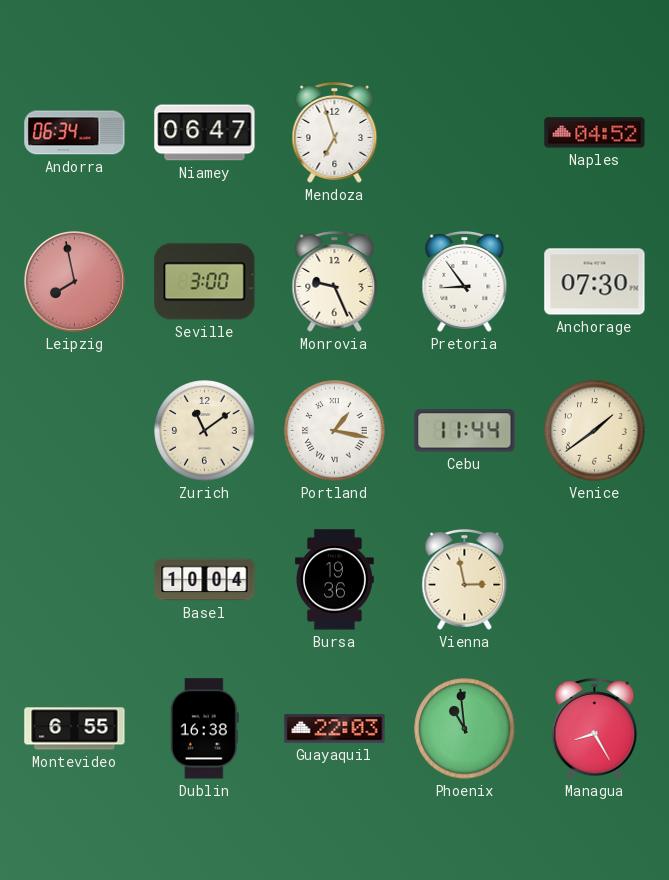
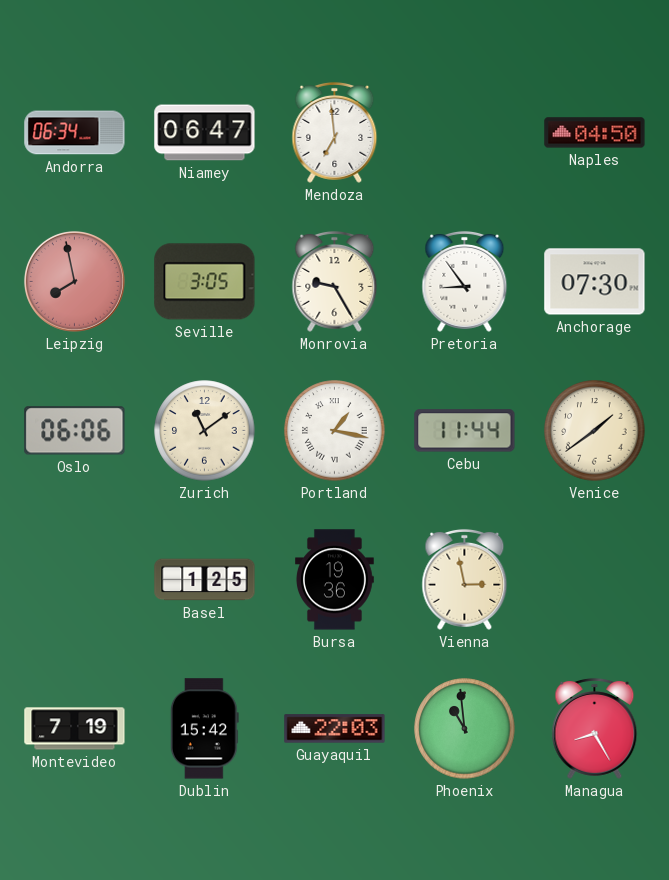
Mendoza: 6:57 -> 6:59
Naples: 04:52 -> 04:50
Seville: 3:00 -> 3:05
Monrovia: 9:26 -> 9:25
Oslo: none -> 06:06
Basel: 10:04 -> 1:25
Montevideo: 6:55 -> 7:19
Dublin: 16:38 -> 15:42
